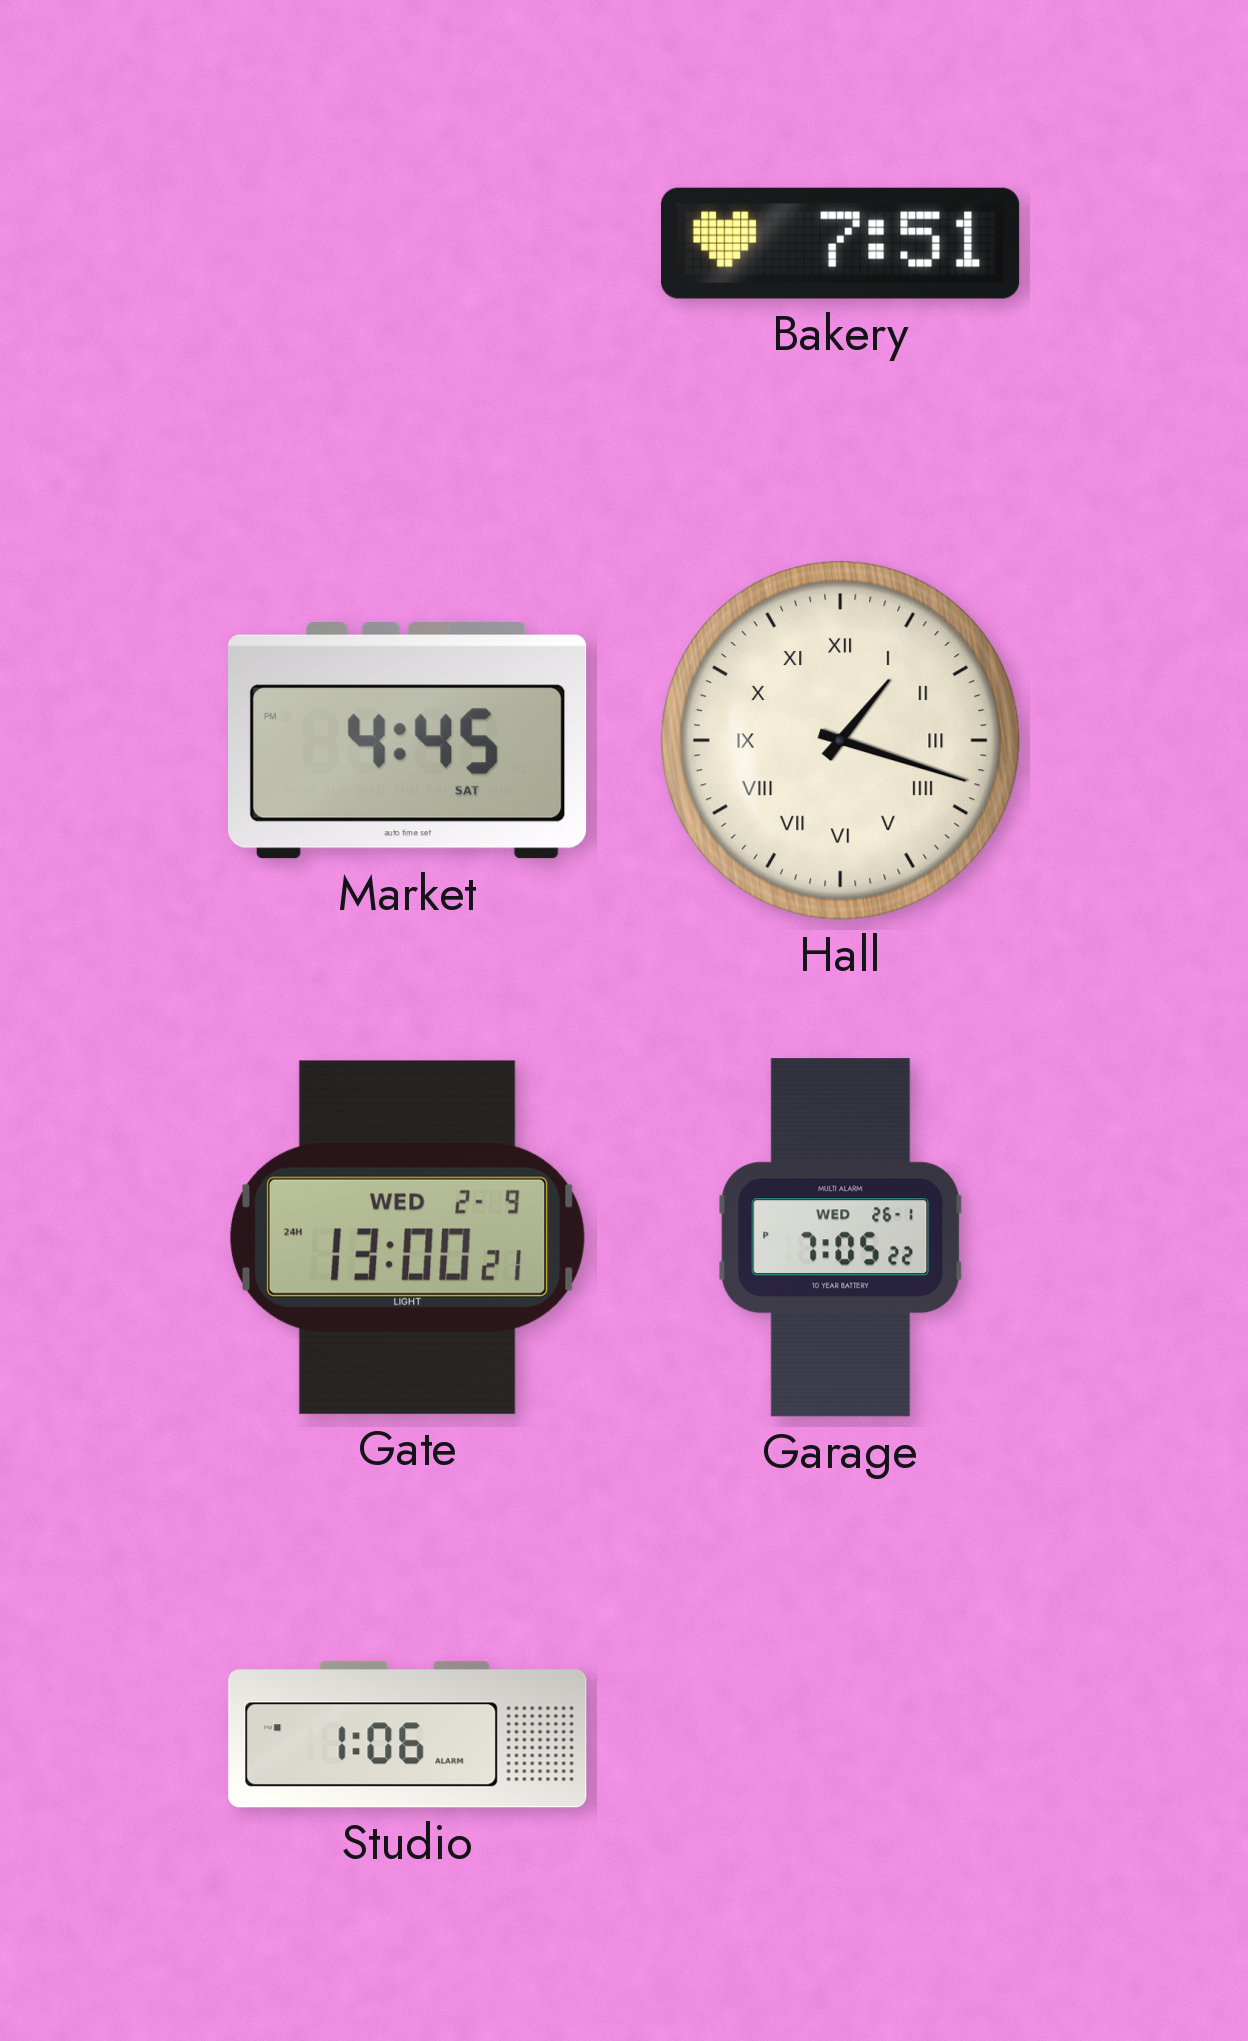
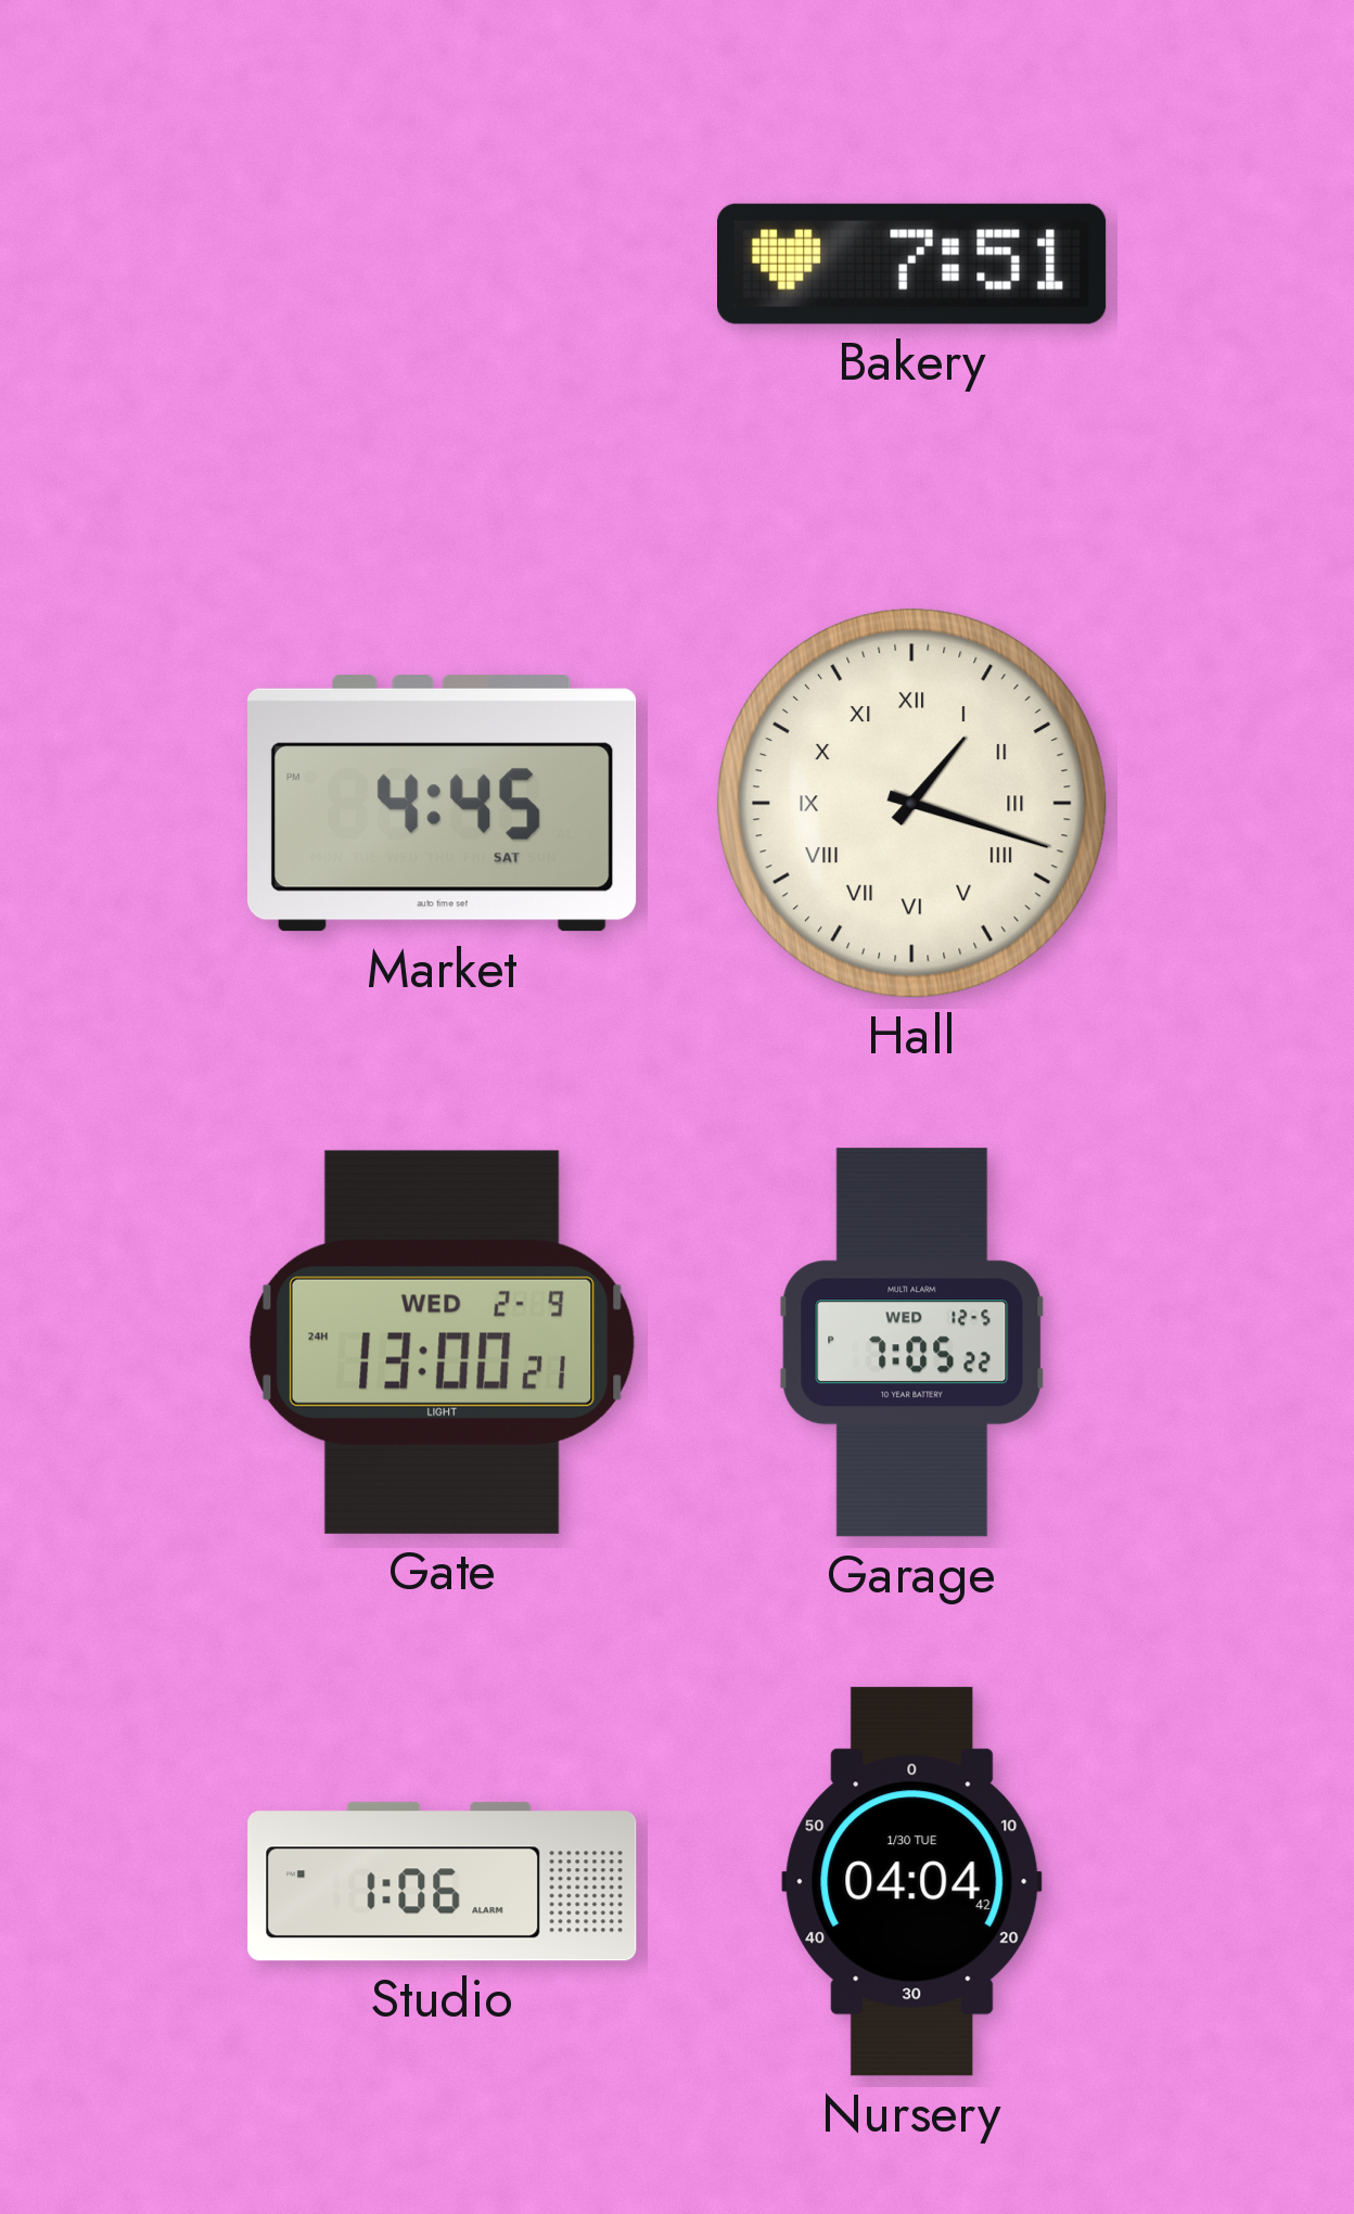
Garage date: WED 26-1 -> WED 12-5
Nursery: none -> 04:04
